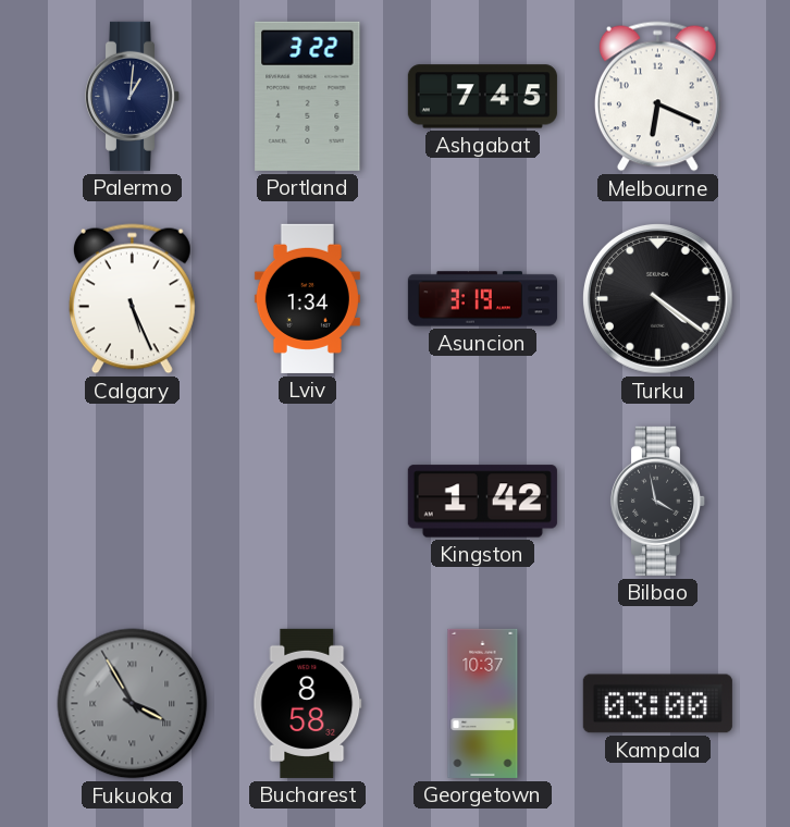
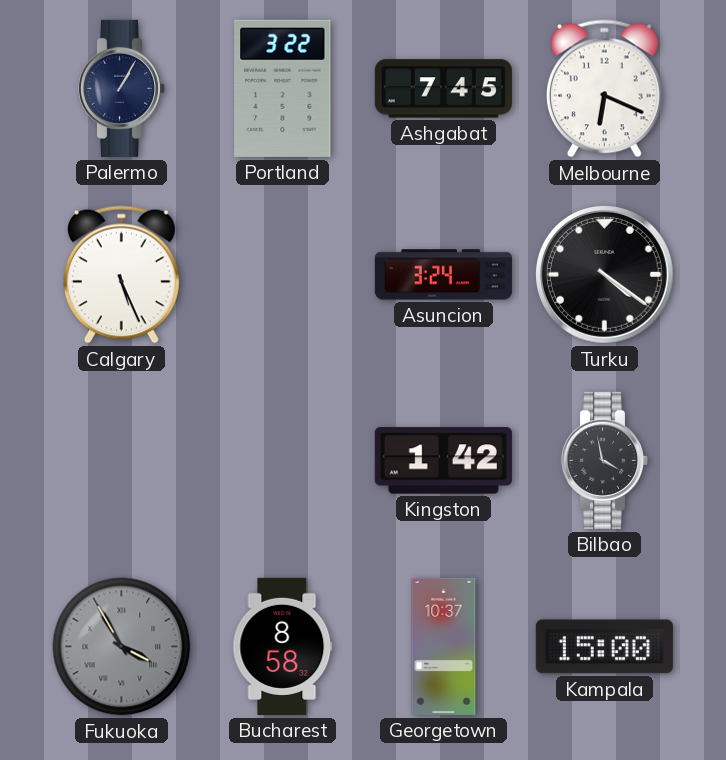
Palermo: 1:01 -> 1:05
Lviv: 1:34 -> none
Asuncion: 3:19 -> 3:24
Kampala: 03:00 -> 15:00
